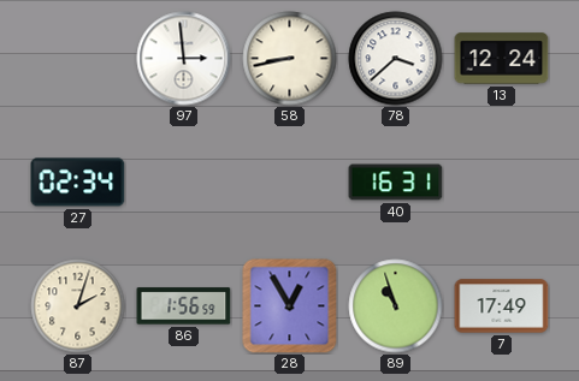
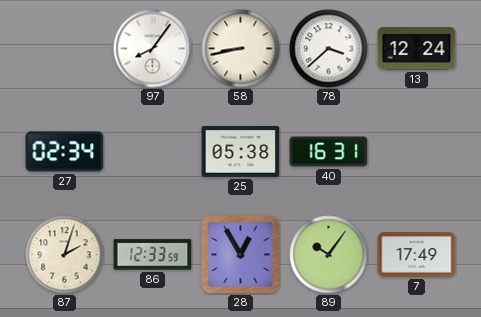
97: 2:59 -> 8:06
25: none -> 05:38
86: 1:56 -> 12:33
89: 10:57 -> 10:06
